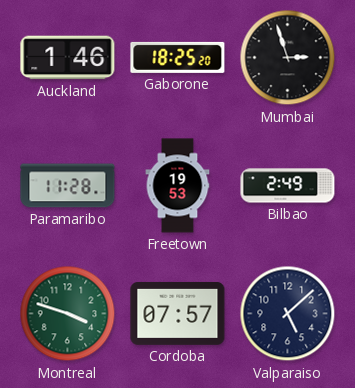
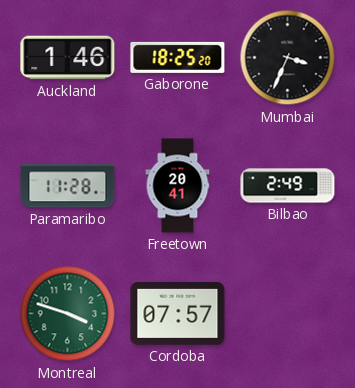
Mumbai: 2:57 -> 3:34
Freetown: 19:53 -> 20:41
Valparaiso: 5:08 -> none
